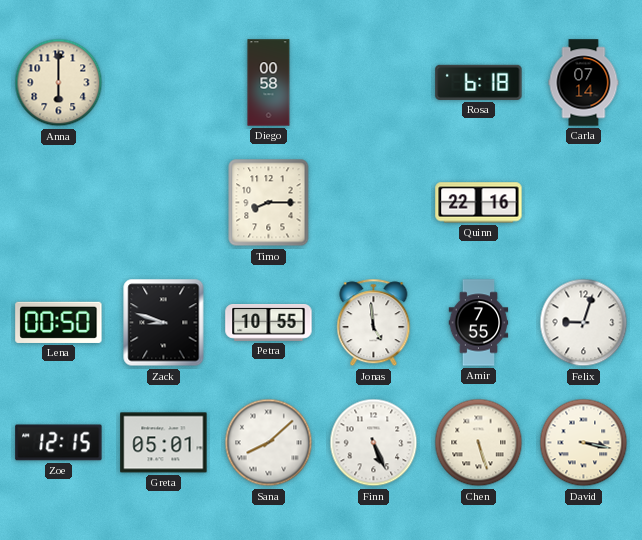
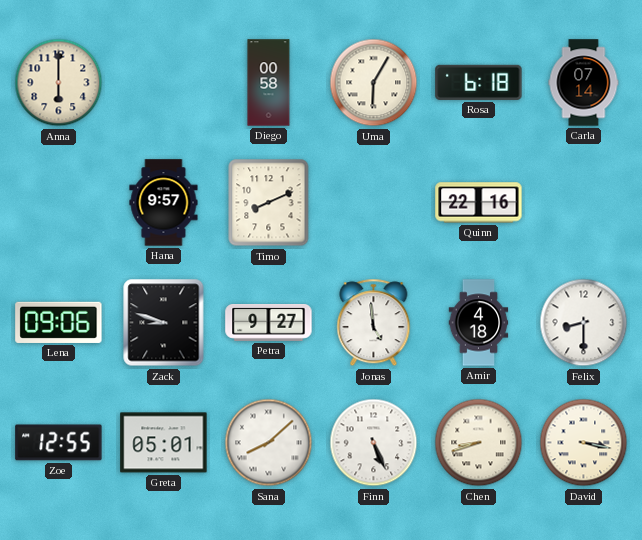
Uma: none -> 6:05
Hana: none -> 9:57
Timo: 8:15 -> 8:11
Lena: 00:50 -> 09:06
Petra: 10:55 -> 9:27
Amir: 7:55 -> 4:18
Felix: 9:03 -> 8:30
Zoe: 12:15 -> 12:55
Chen: 5:27 -> 8:42
